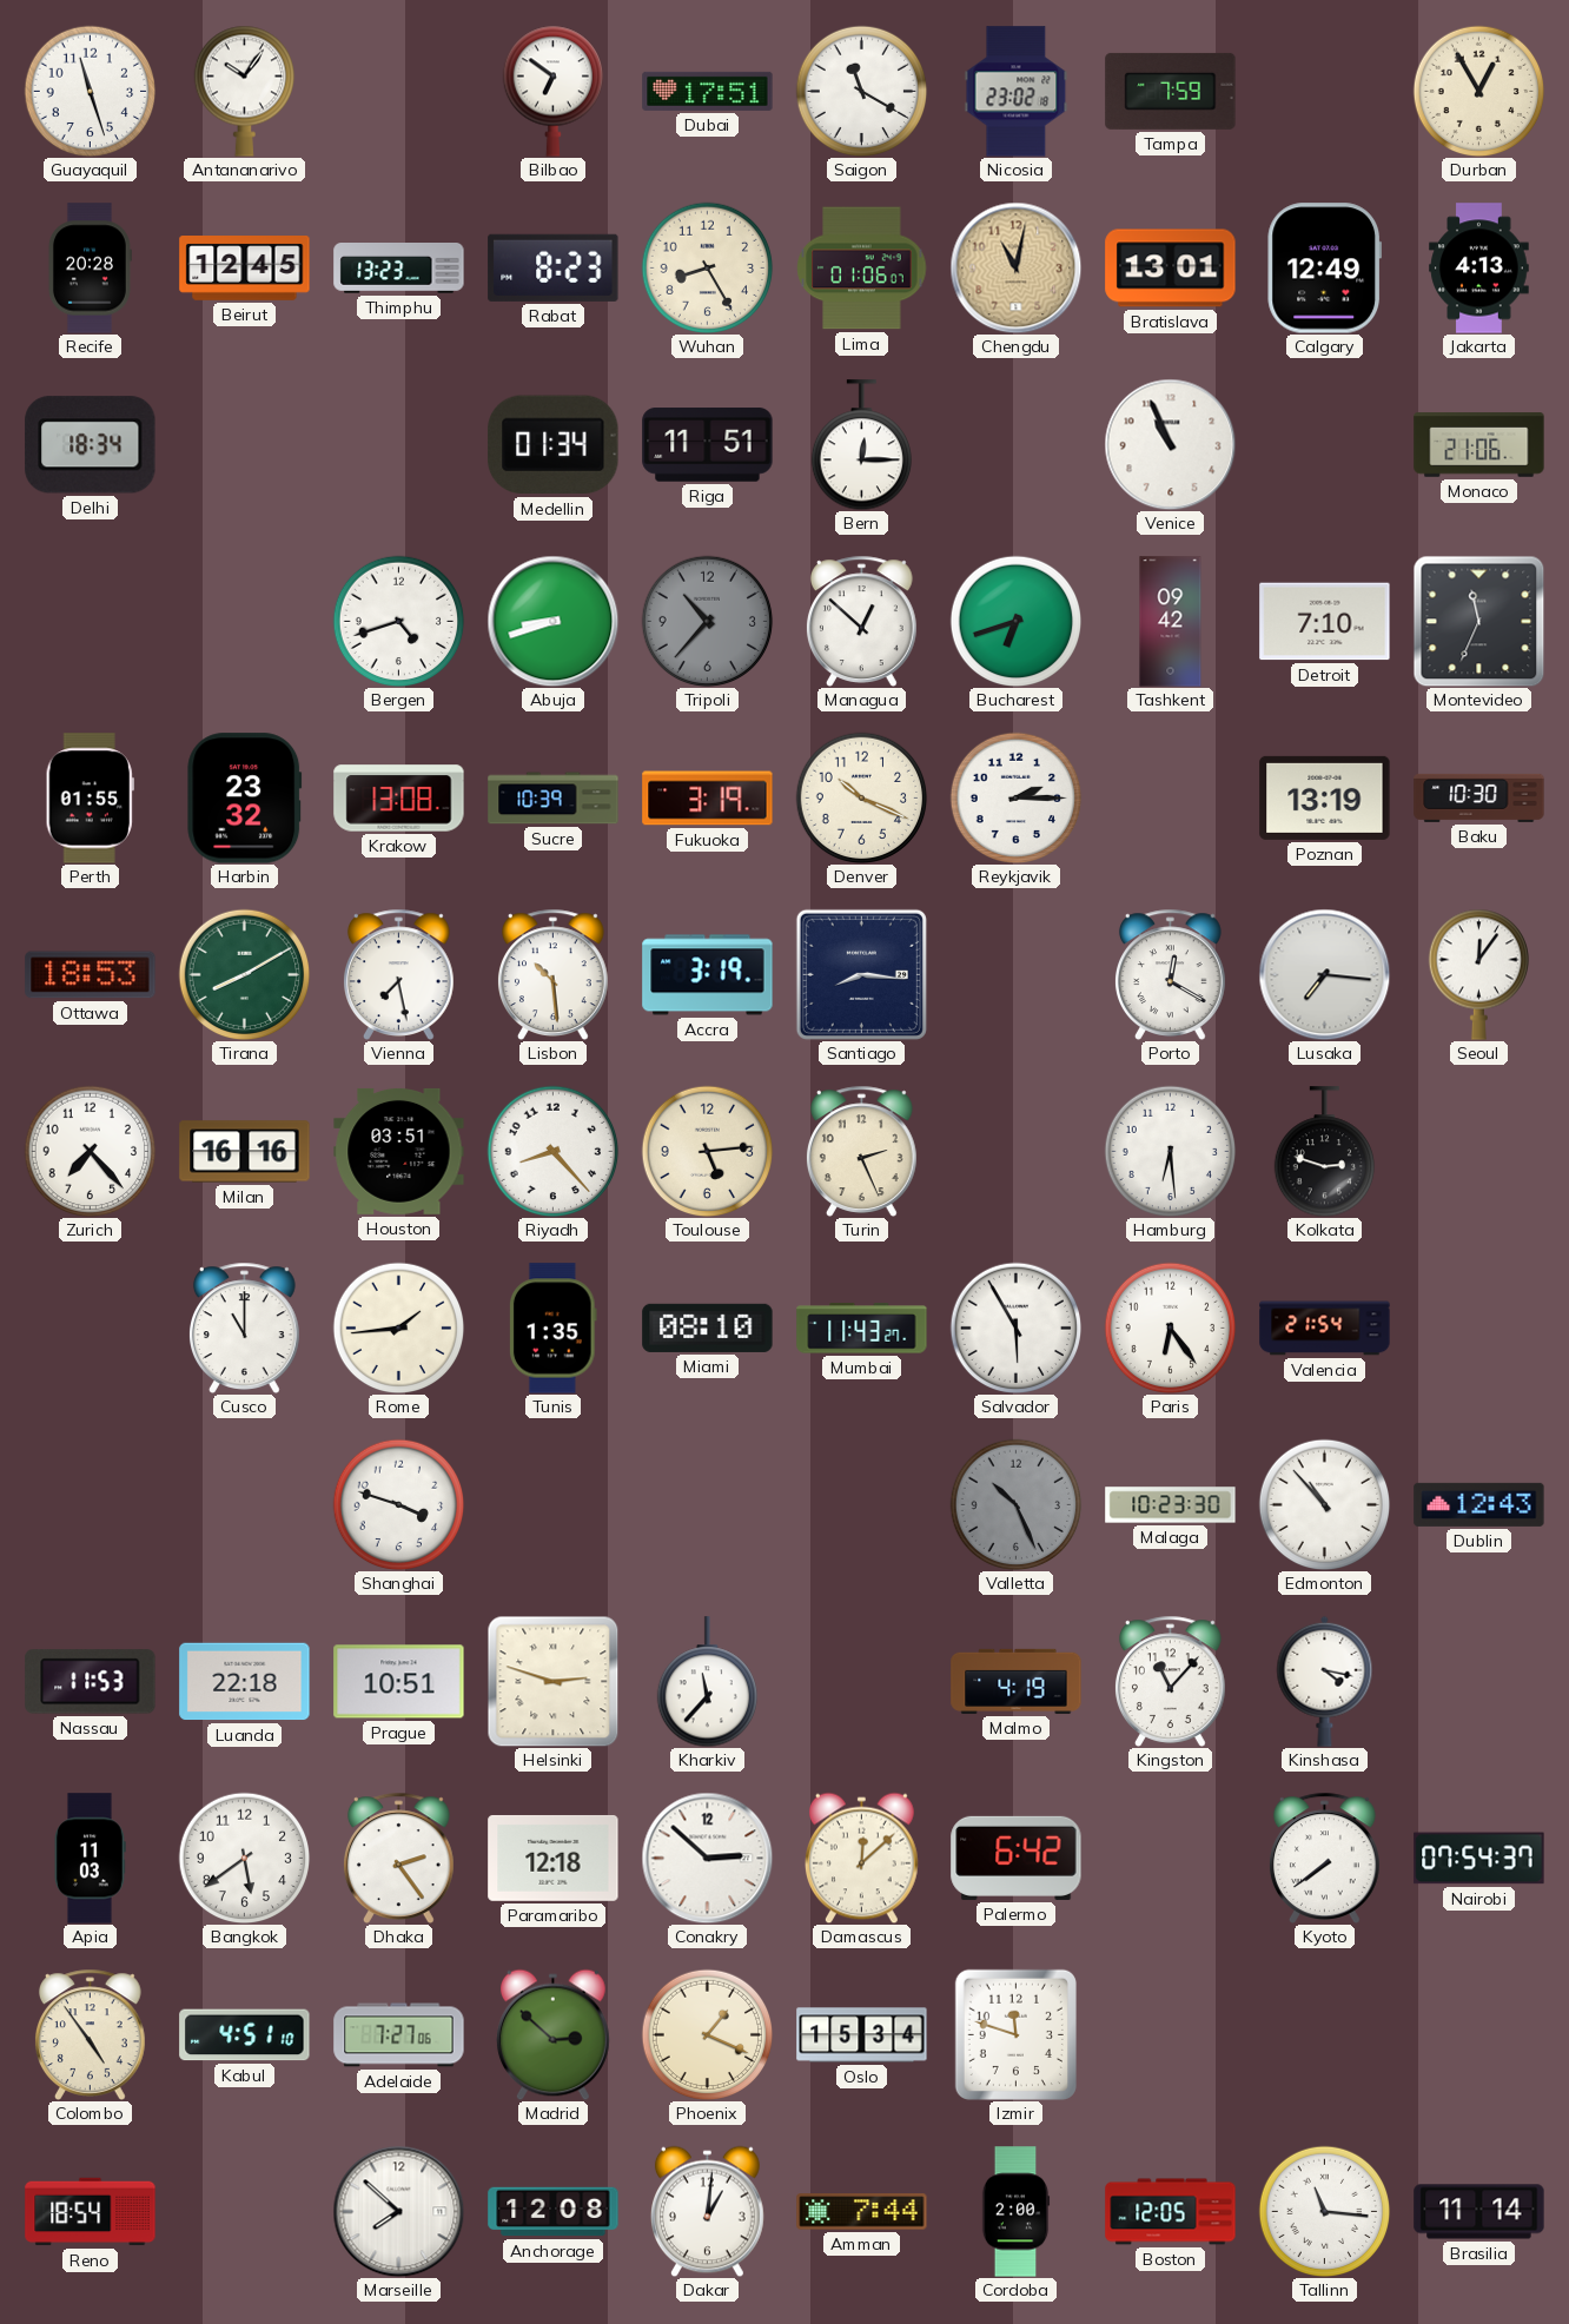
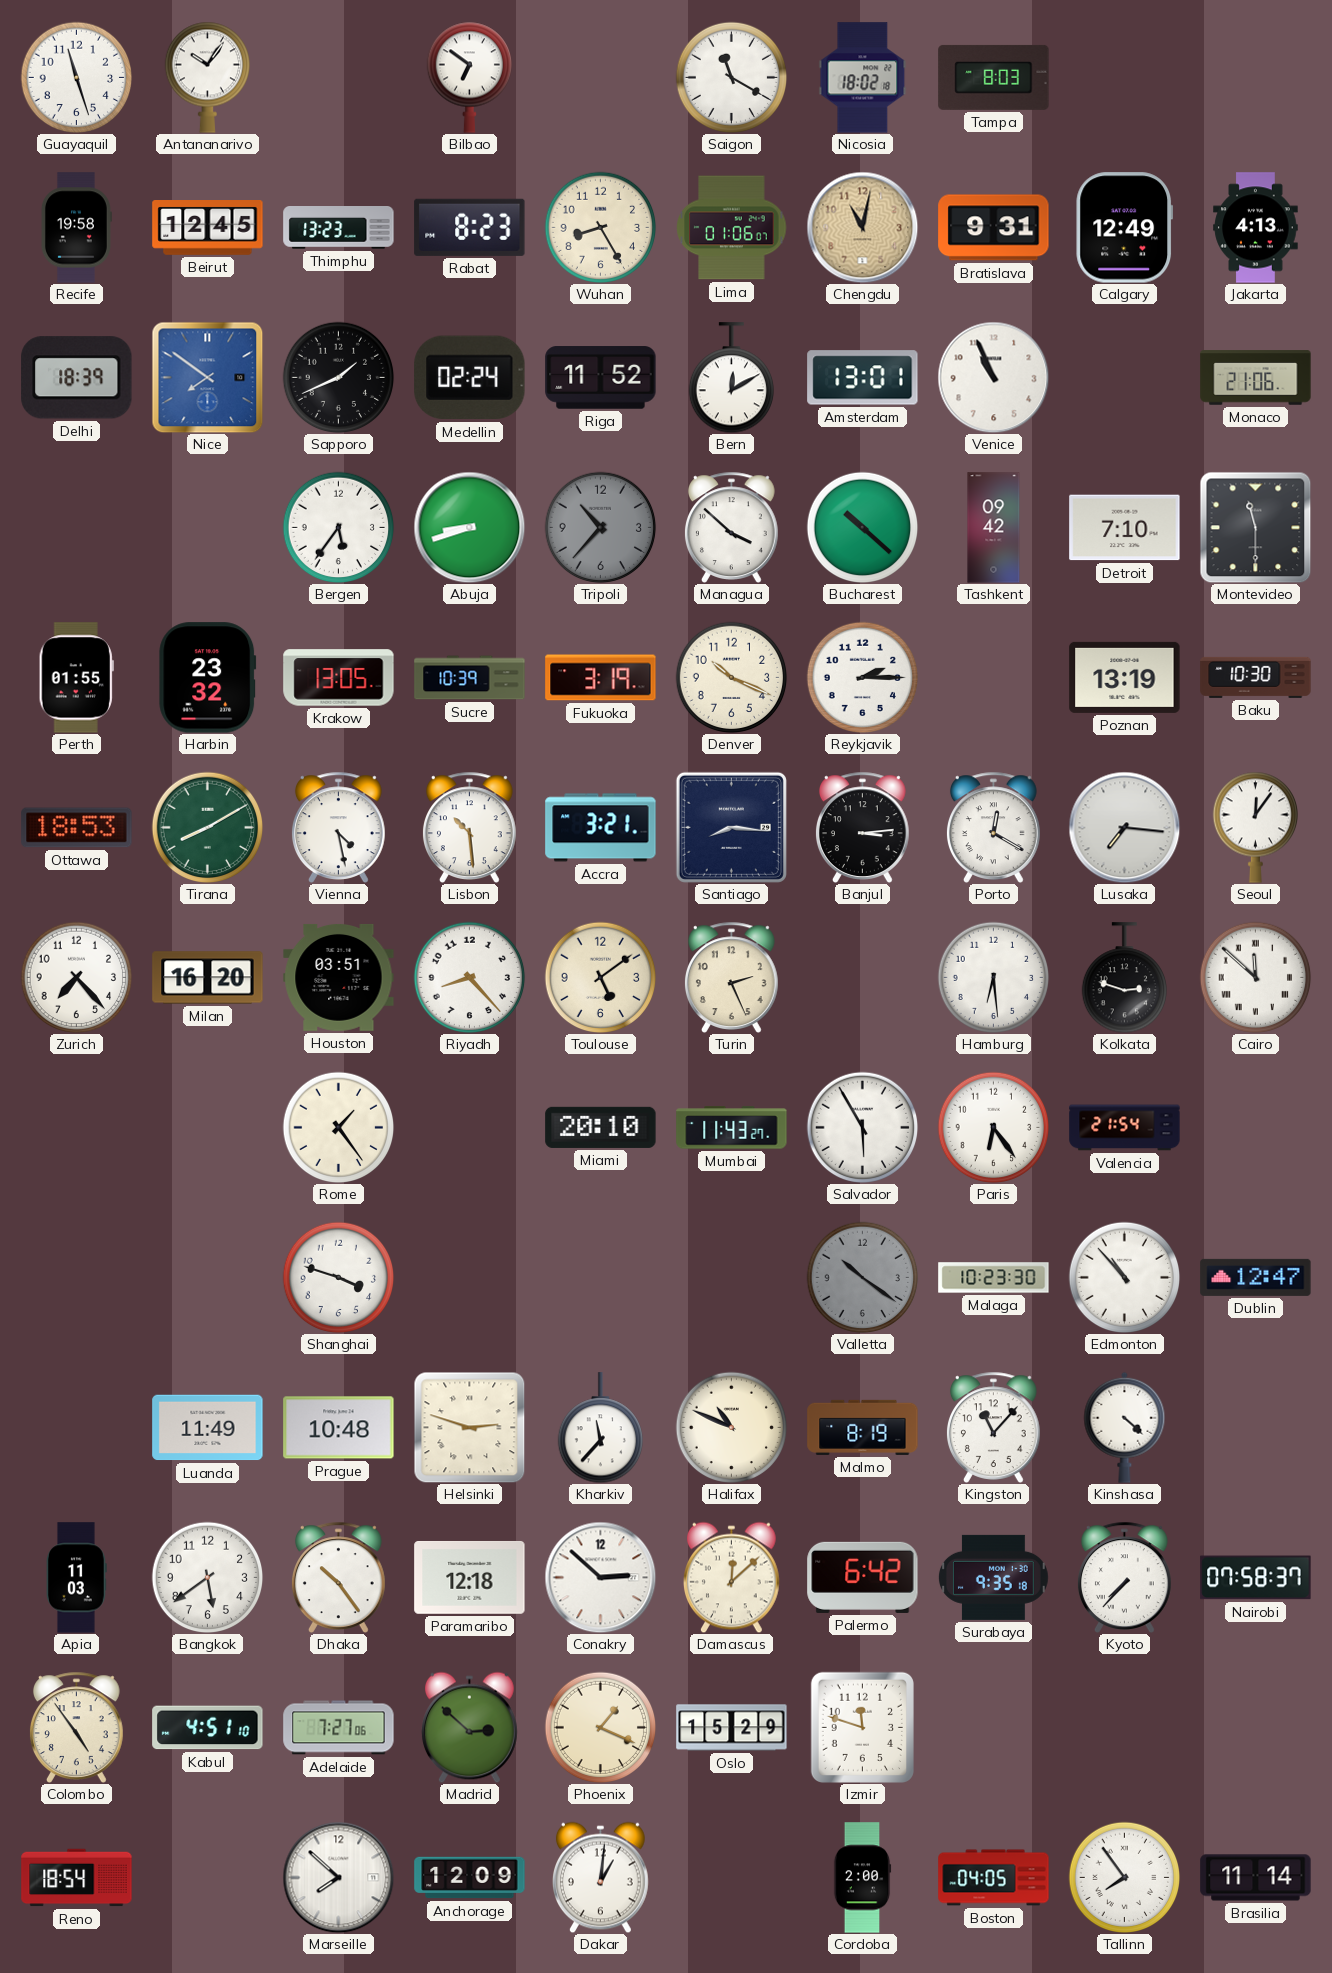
Dubai: 17:51 -> none
Nicosia: 23:02 -> 18:02
Tampa: 7:59 -> 8:03
Durban: 12:55 -> none
Recife: 20:28 -> 19:58
Bratislava: 13:01 -> 9:31
Delhi: 18:34 -> 18:39
Nice: none -> 7:51
Sapporo: none -> 1:41
Medellin: 01:34 -> 02:24
Riga: 11:51 -> 11:52
Bern: 12:15 -> 12:10
Amsterdam: none -> 13:01
Bergen: 4:42 -> 5:36
Managua: 12:52 -> 3:52
Bucharest: 6:42 -> 10:22
Montevideo: 11:34 -> 11:30
Krakow: 13:08 -> 13:05
Vienna: 7:28 -> 4:28
Accra: 3:19 -> 3:21
Banjul: none -> 3:14
Milan: 16:16 -> 16:20
Toulouse: 5:14 -> 5:09
Cairo: none -> 11:52
Cusco: 11:00 -> none
Rome: 1:44 -> 1:24
Tunis: 1:35 -> none
Miami: 08:10 -> 20:10
Valletta: 10:26 -> 10:21
Dublin: 12:43 -> 12:47
Nassau: 11:53 -> none
Luanda: 22:18 -> 11:49
Prague: 10:51 -> 10:48
Halifax: none -> 10:49
Malmo: 4:19 -> 8:19
Kinshasa: 4:17 -> 4:22
Dhaka: 2:24 -> 10:24
Surabaya: none -> 9:35
Kyoto: 7:39 -> 7:37
Nairobi: 07:54 -> 07:58
Oslo: 15:34 -> 15:29
Anchorage: 12:08 -> 12:09
Amman: 7:44 -> none
Boston: 12:05 -> 04:05
Tallinn: 11:16 -> 7:54
